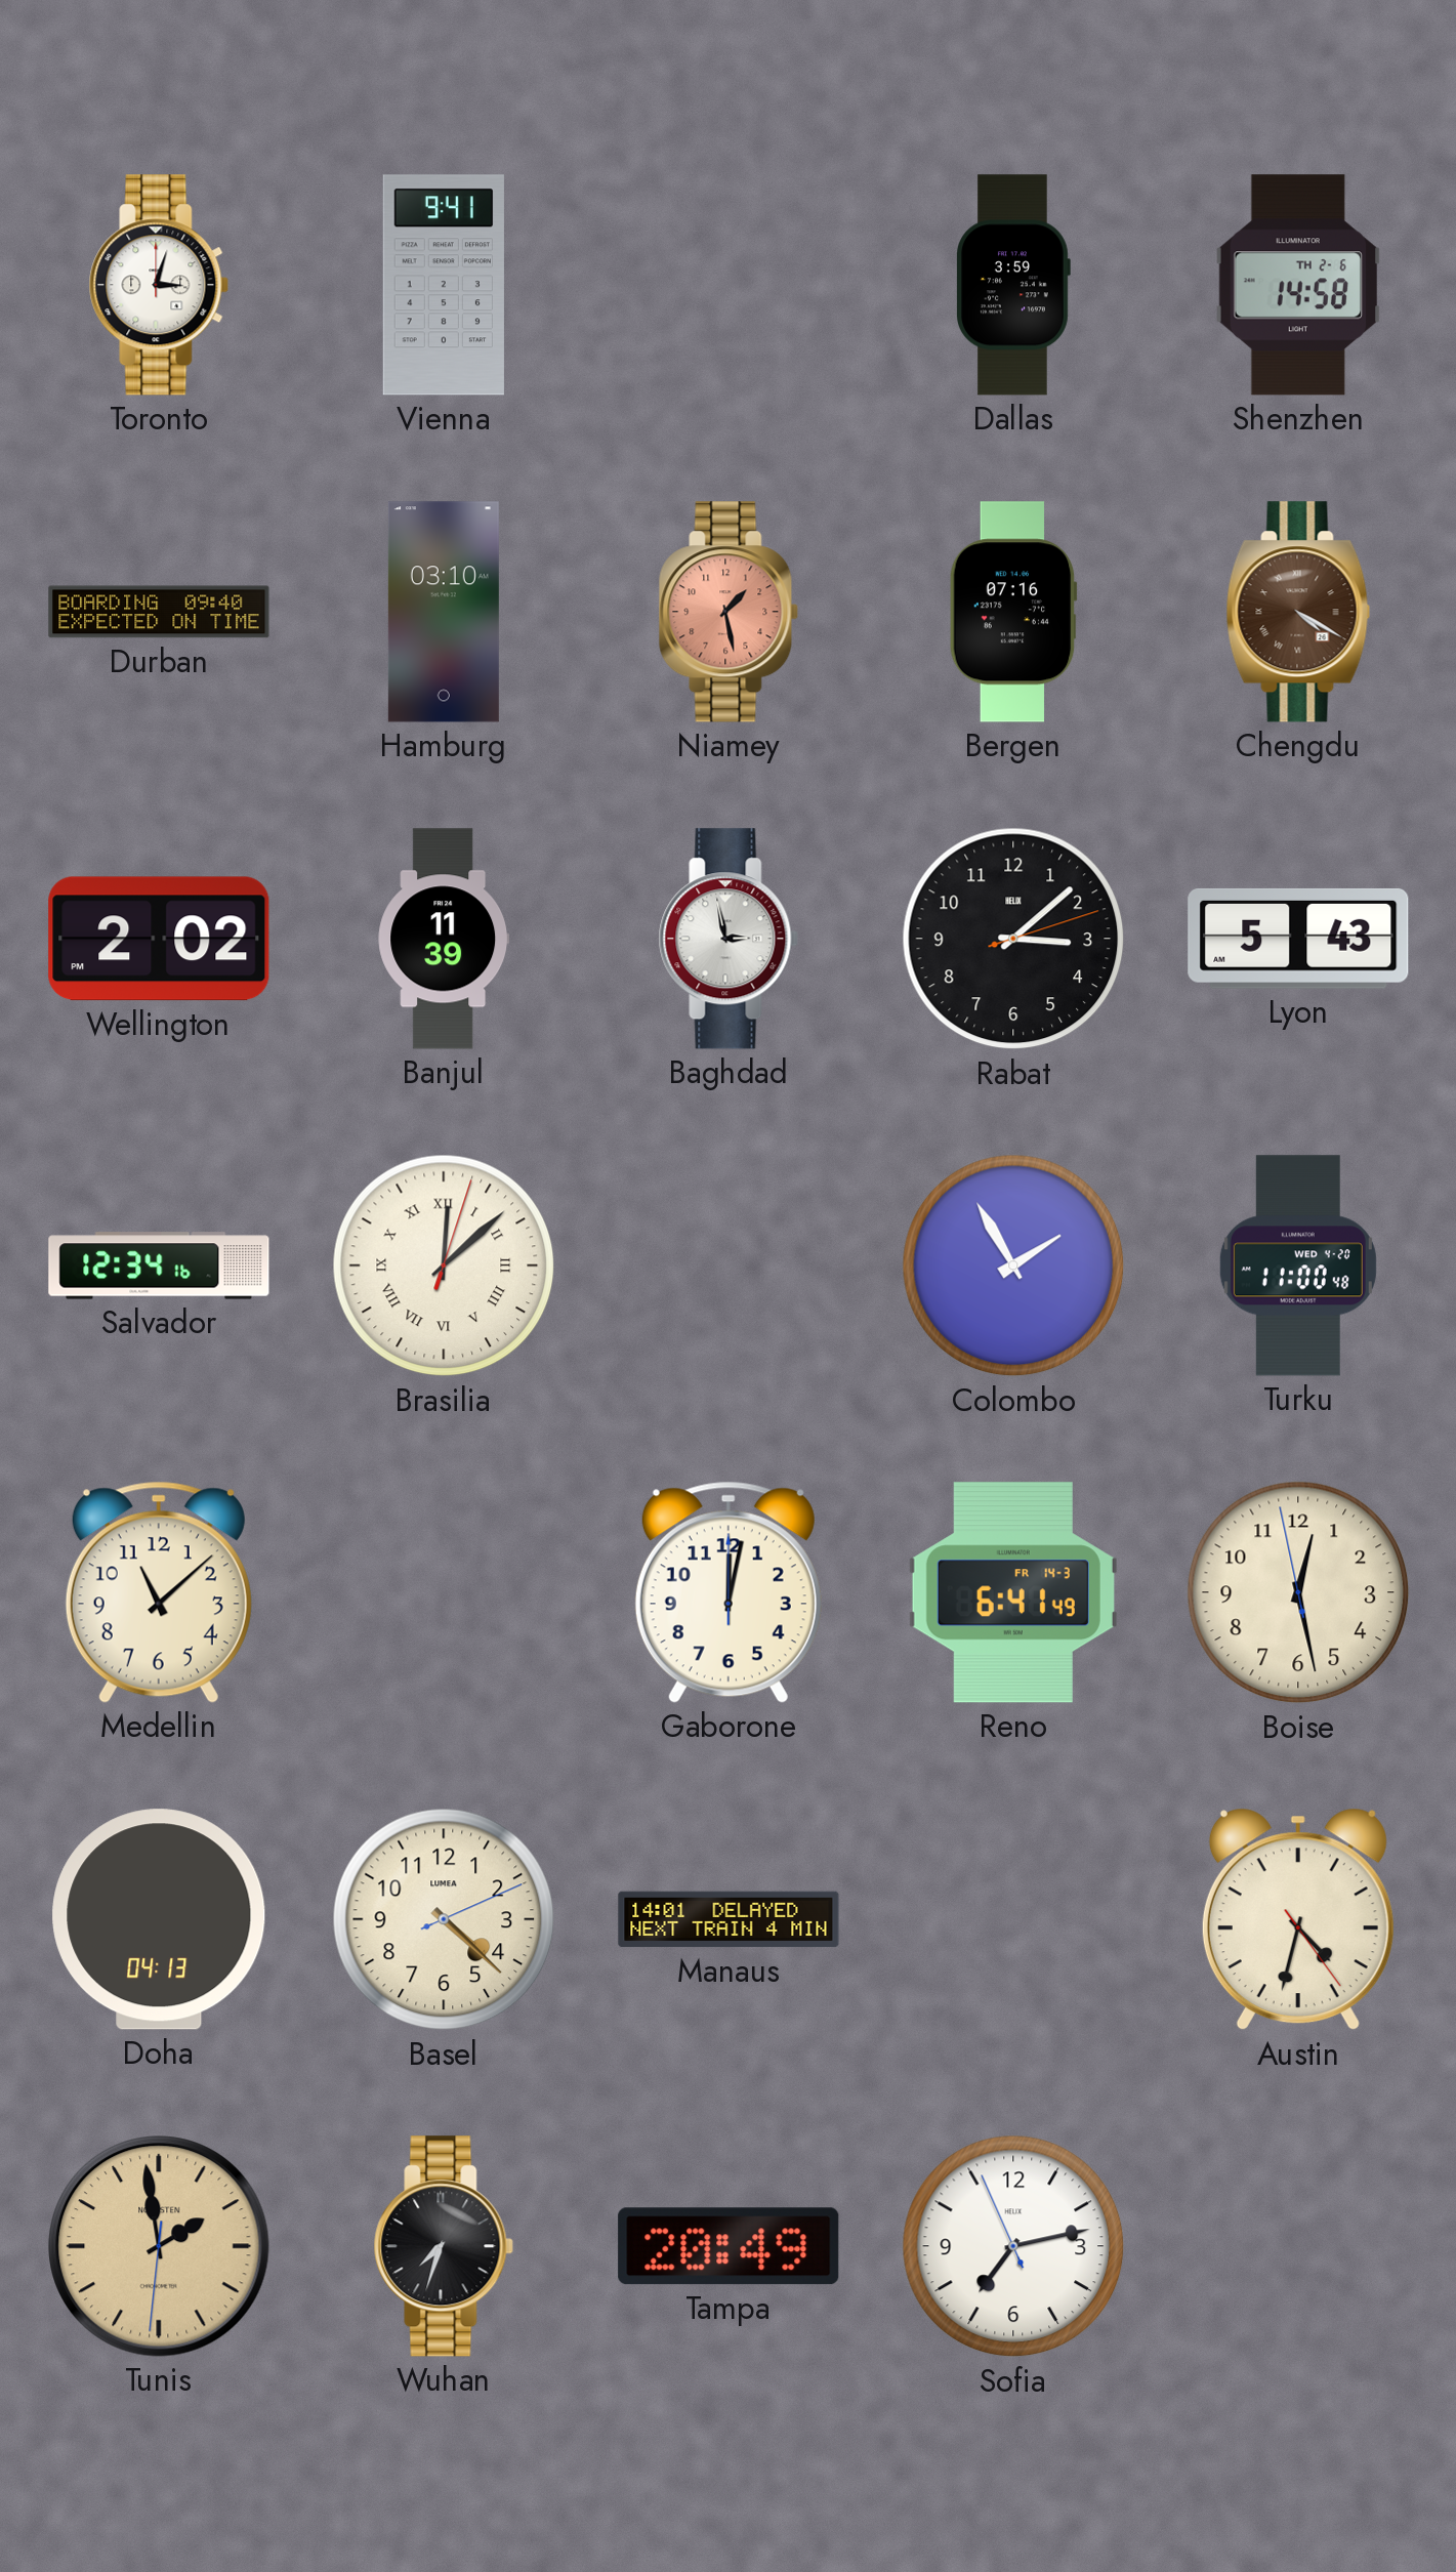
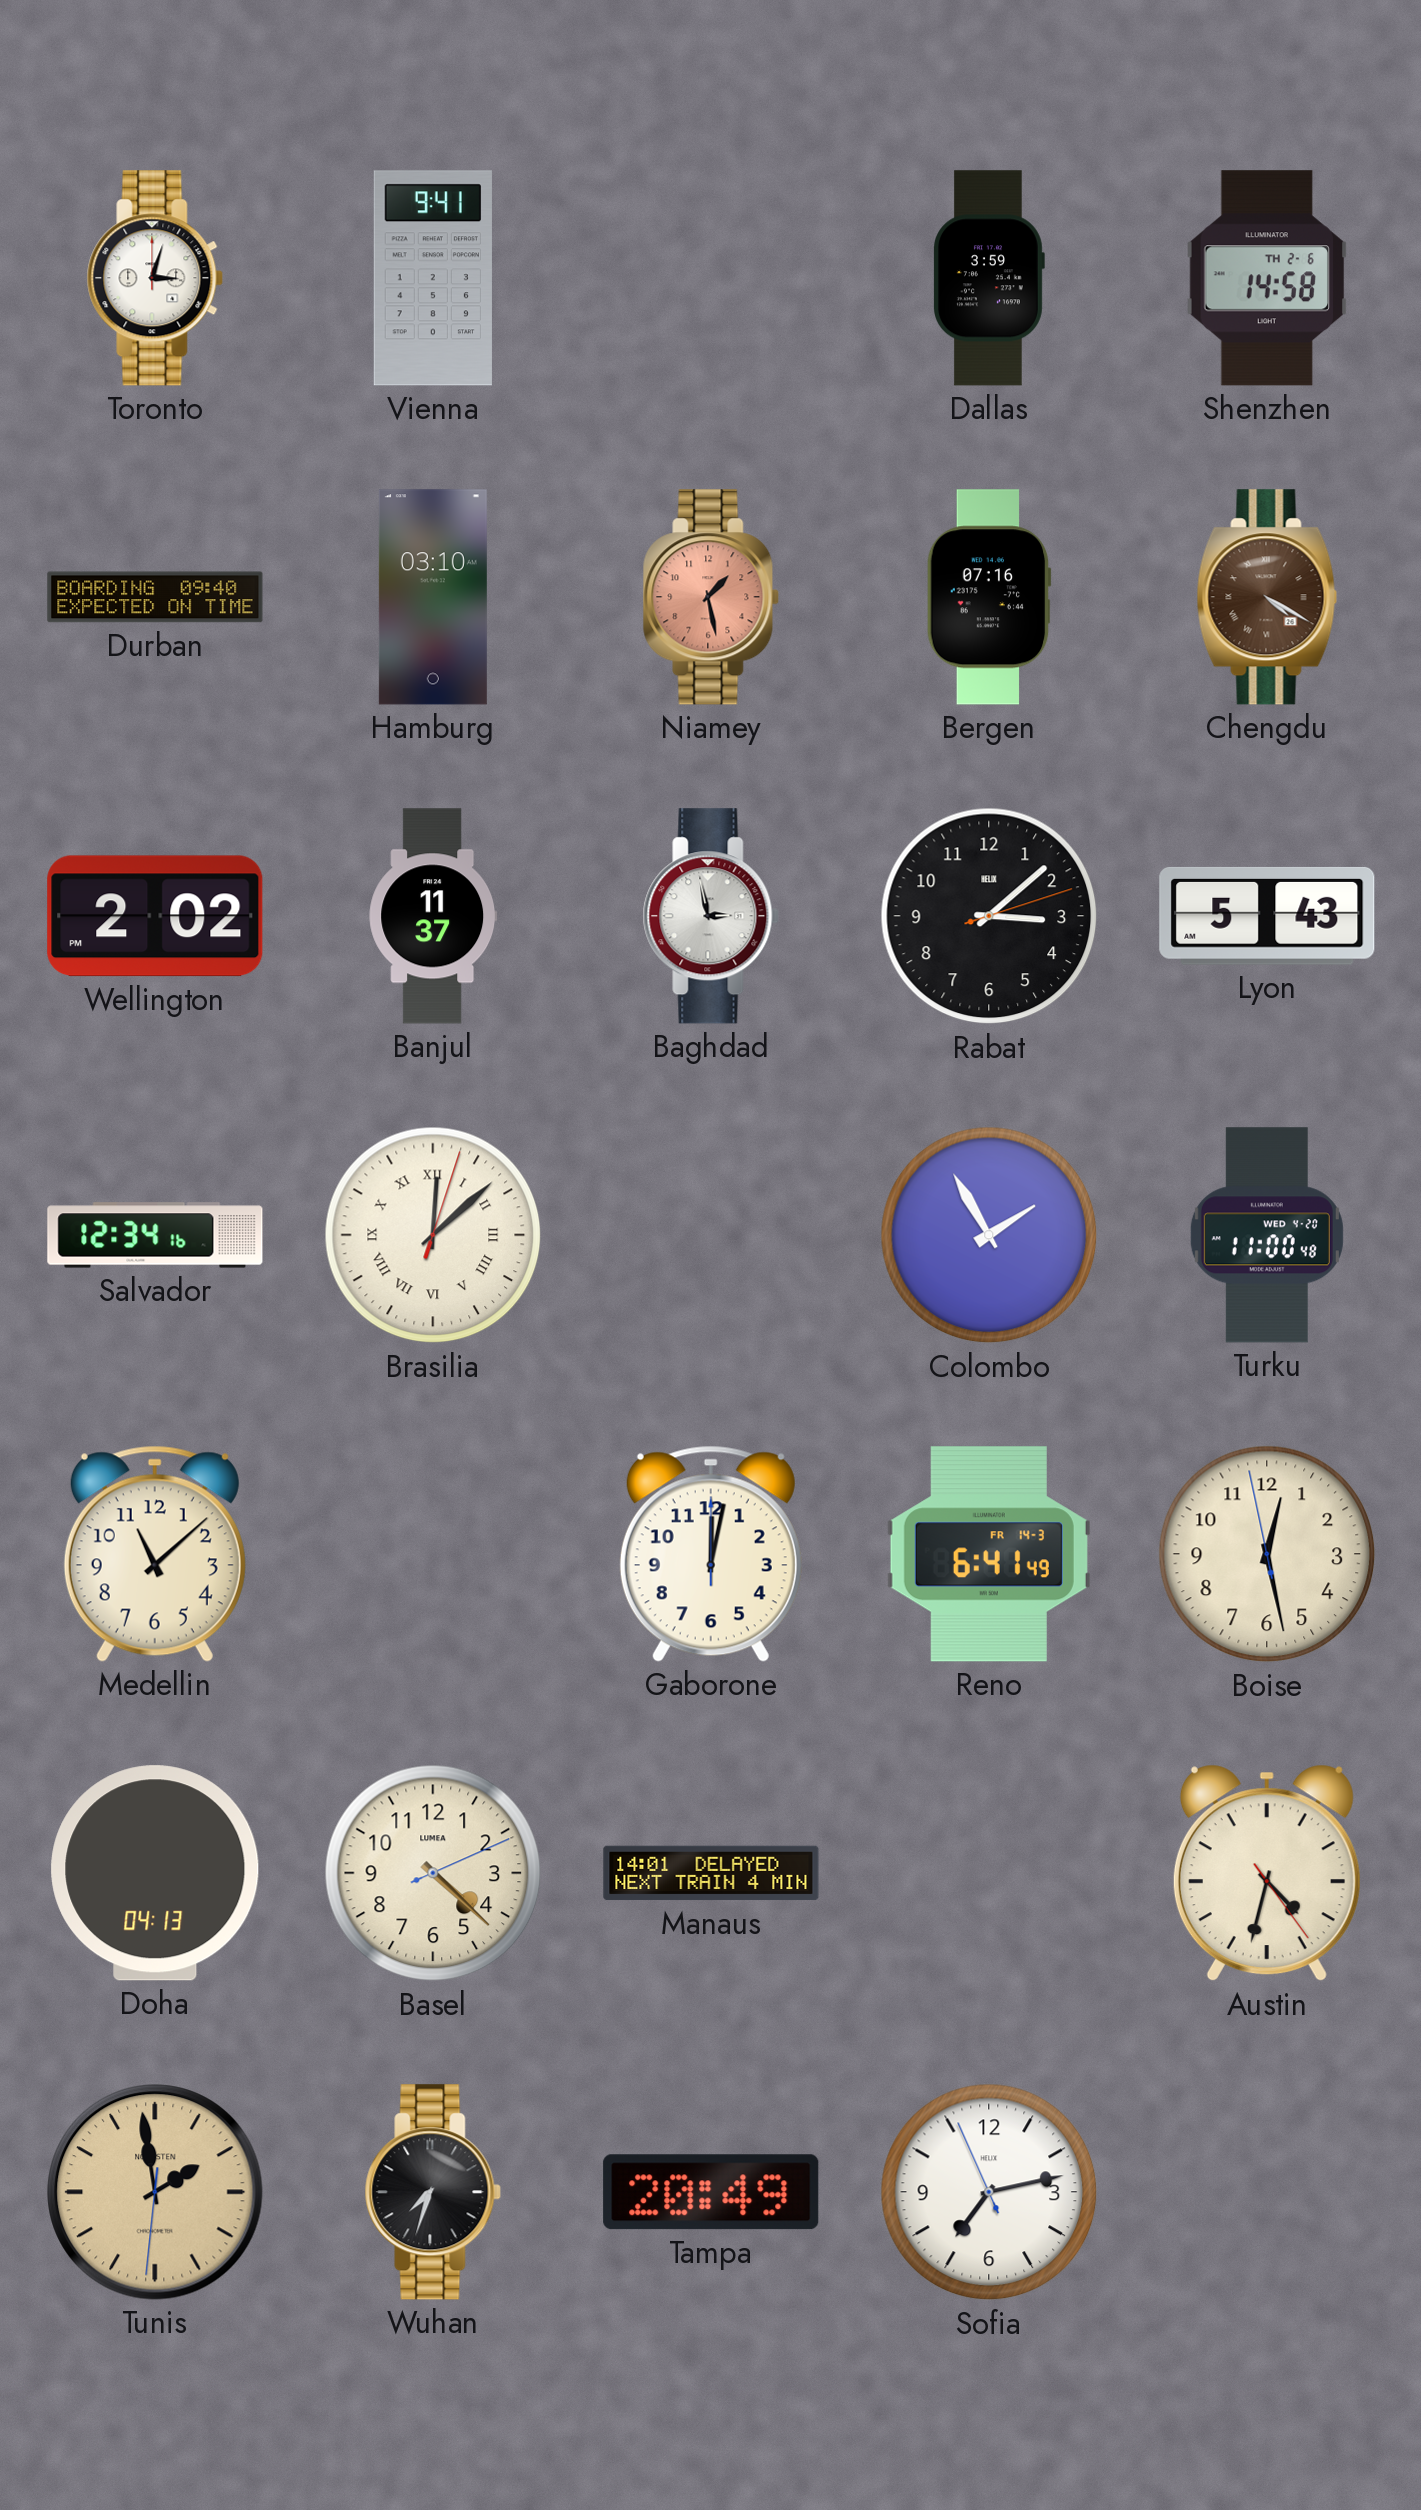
Banjul: 11:39 -> 11:37
